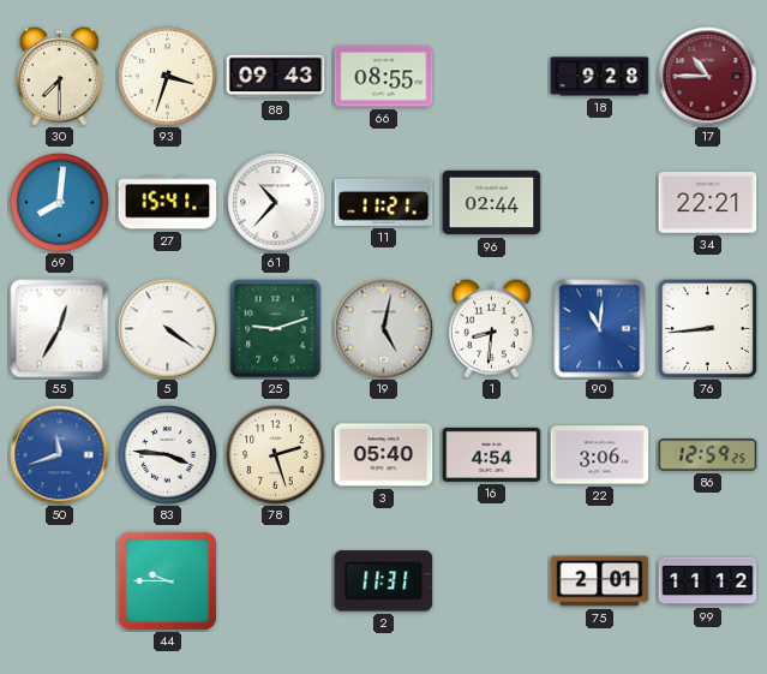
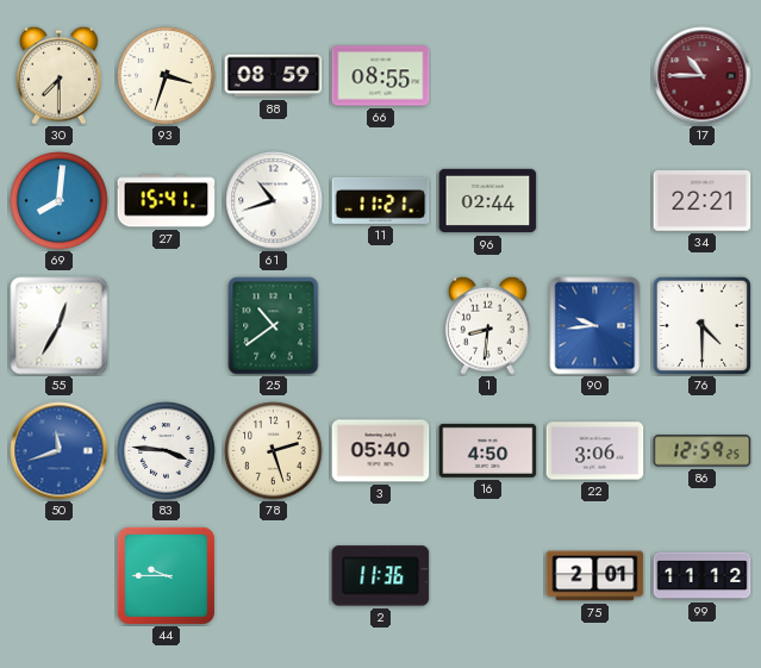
88: 09:43 -> 08:59
18: 9:28 -> none
61: 10:37 -> 10:42
5: 4:21 -> none
25: 9:12 -> 10:39
19: 5:02 -> none
90: 11:01 -> 9:44
76: 8:44 -> 4:30
16: 4:54 -> 4:50
2: 11:31 -> 11:36
